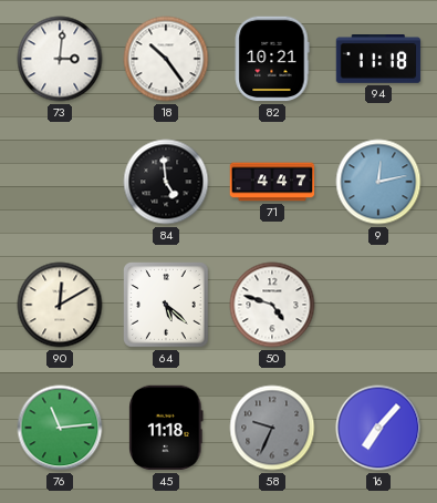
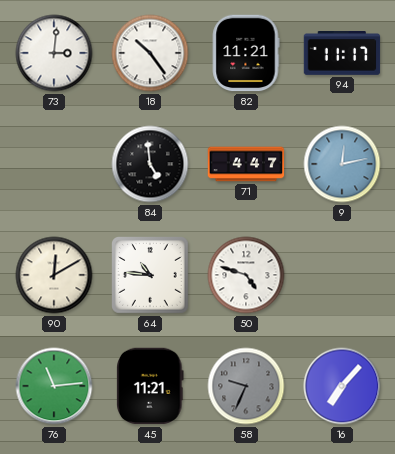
82: 10:21 -> 11:21
94: 11:18 -> 11:17
64: 5:22 -> 10:46
45: 11:18 -> 11:21
